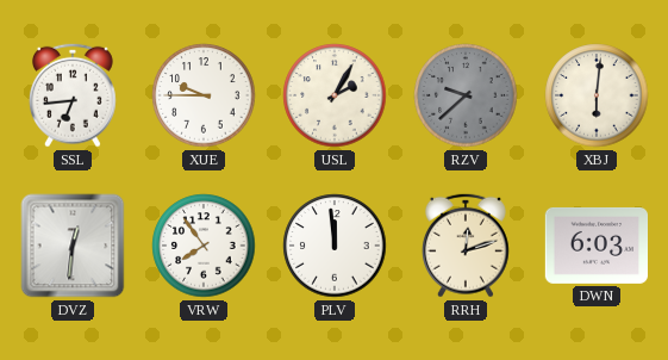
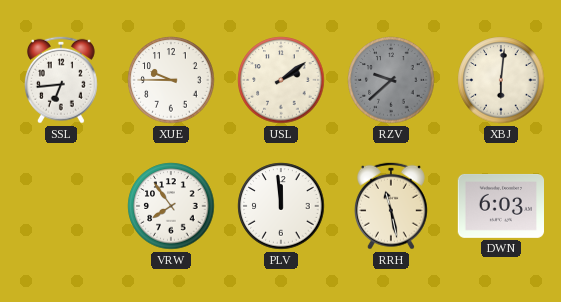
USL: 2:05 -> 2:09
DVZ: 12:31 -> none
RRH: 12:12 -> 11:28
